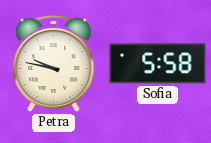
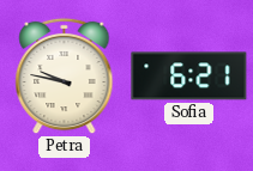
Sofia: 5:58 -> 6:21
